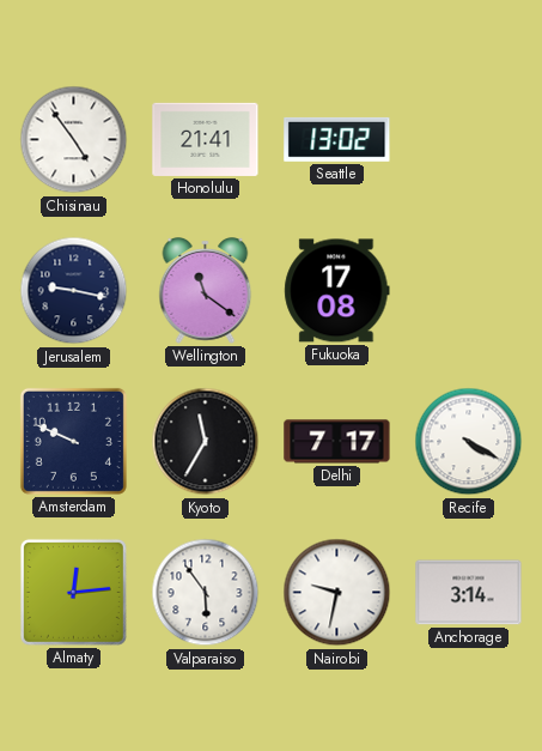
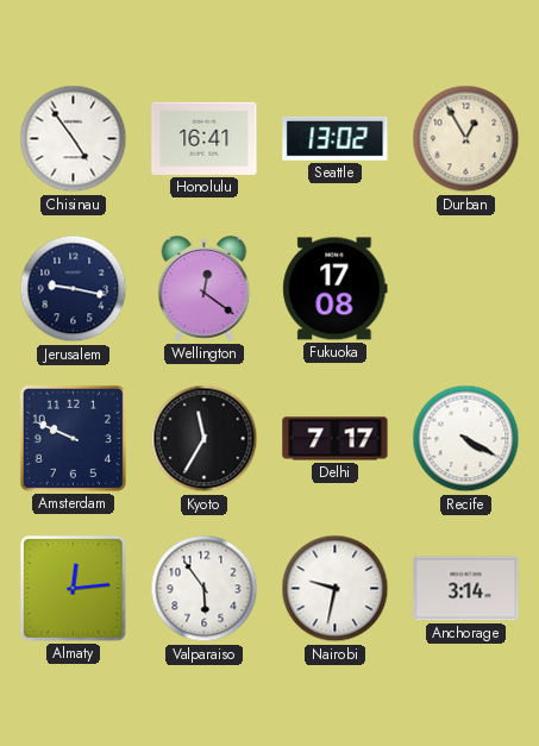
Honolulu: 21:41 -> 16:41
Durban: none -> 12:55
Wellington: 11:21 -> 12:21
